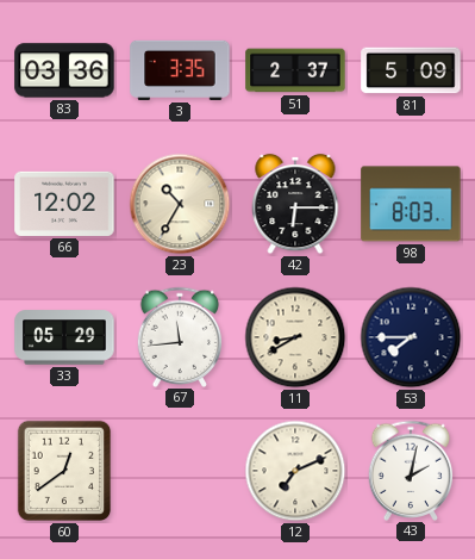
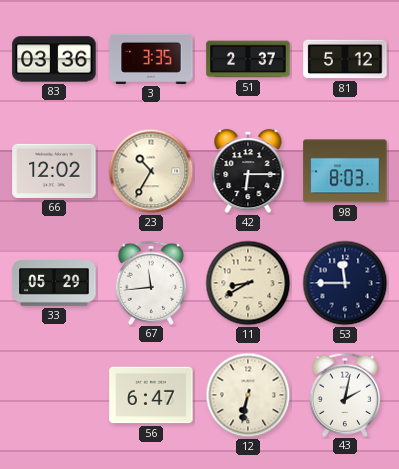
81: 5:09 -> 5:12
53: 7:45 -> 11:45
60: 12:39 -> none
56: none -> 6:47
12: 7:11 -> 6:32
